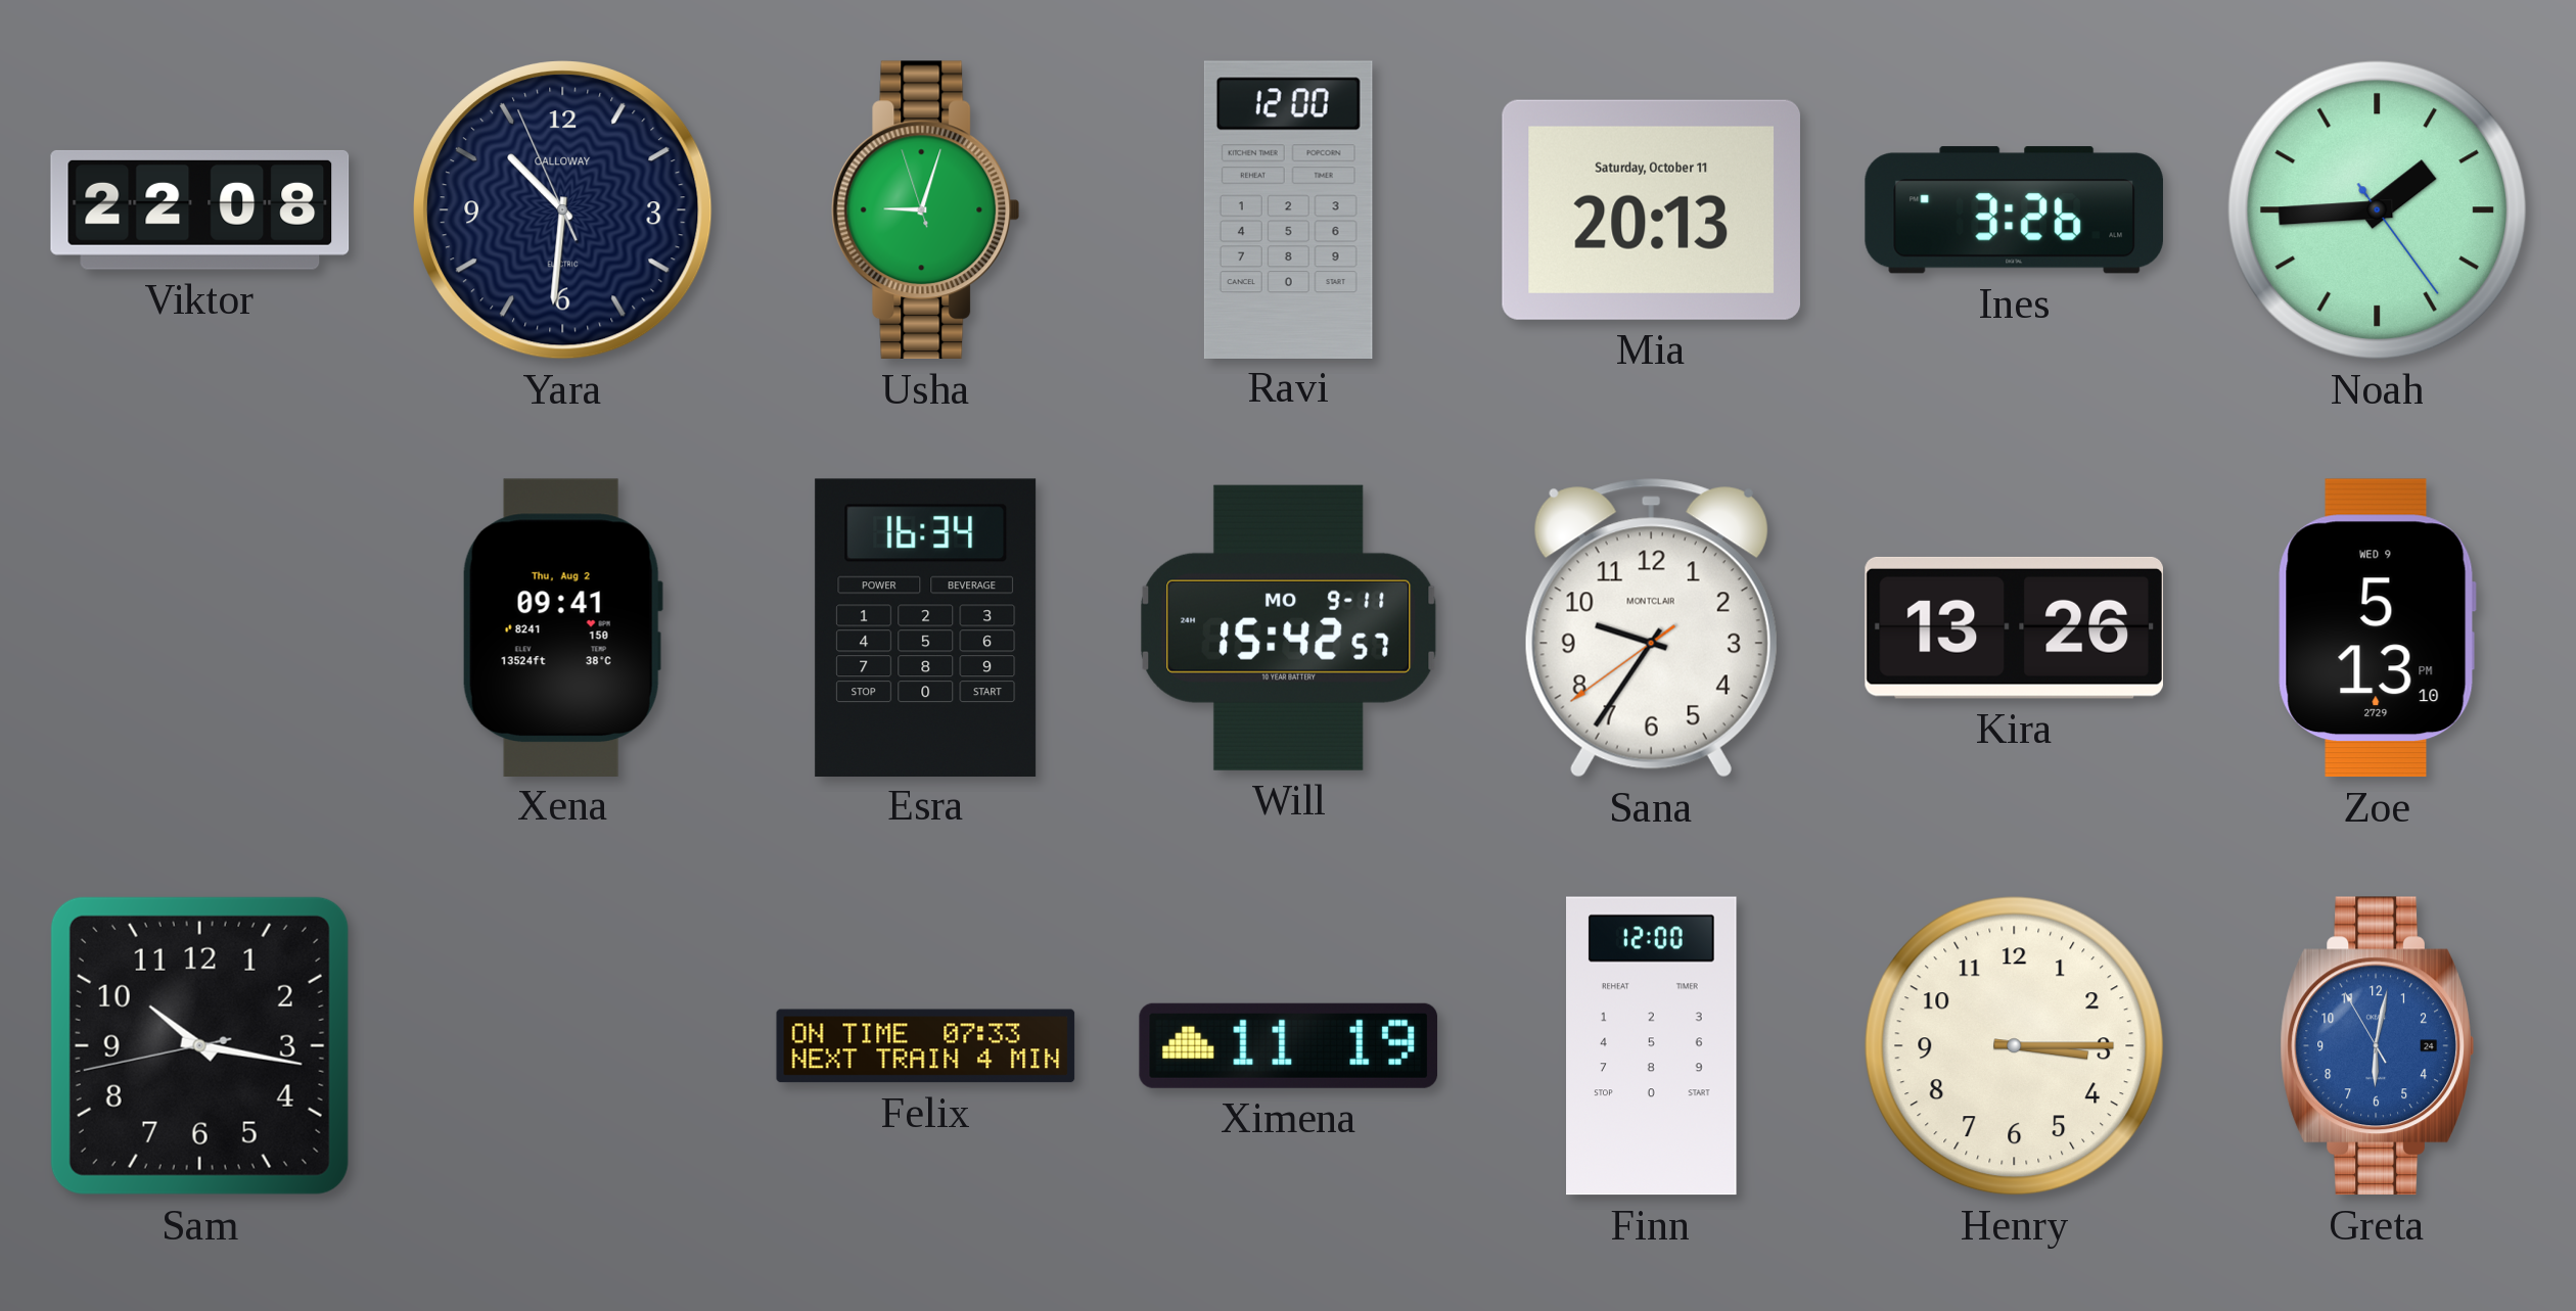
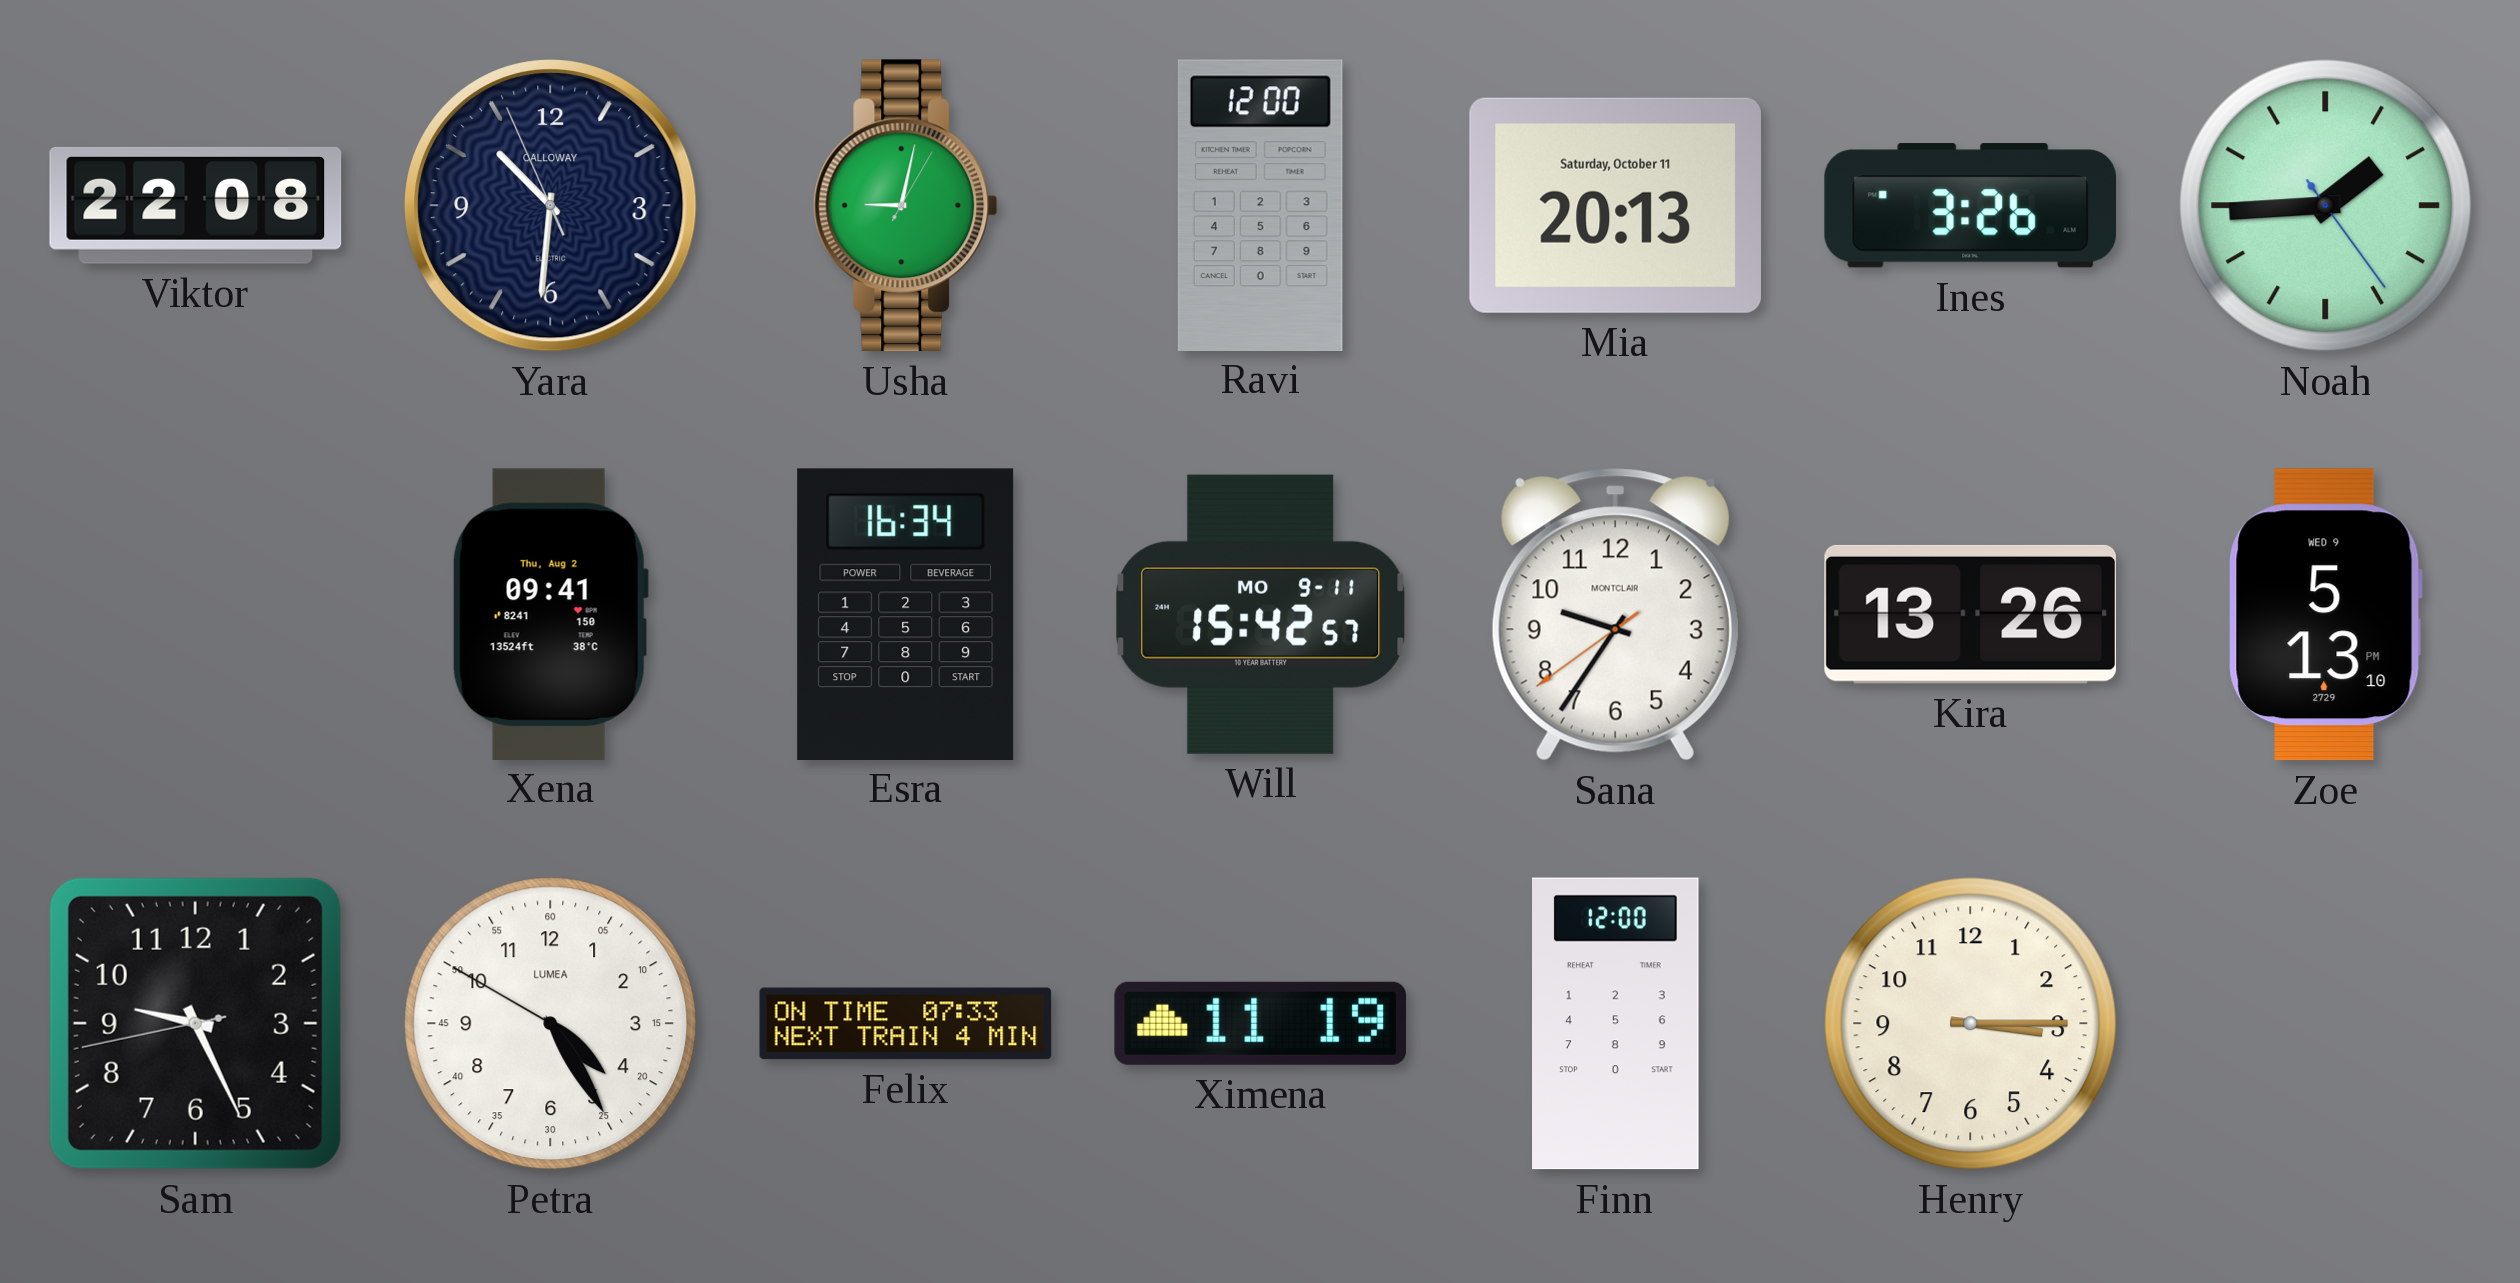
Usha: 9:02:57 -> 9:02:05
Sam: 10:16 -> 9:25
Petra: none -> 4:24
Greta: 6:01 -> none
